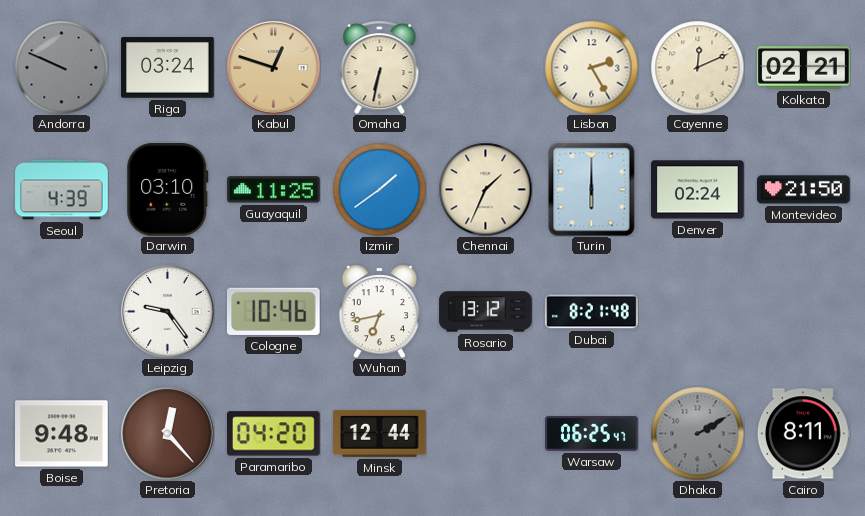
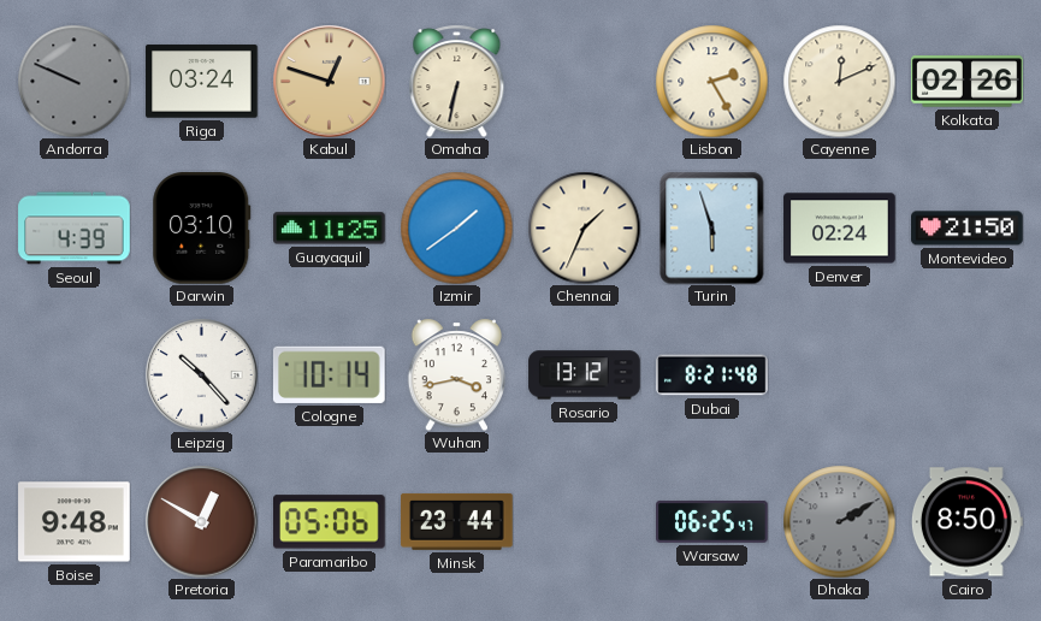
Kolkata: 02:21 -> 02:26
Turin: 6:00 -> 5:57
Leipzig: 9:24 -> 10:23
Cologne: 10:46 -> 10:14
Wuhan: 6:43 -> 3:43
Pretoria: 12:23 -> 12:50
Paramaribo: 04:20 -> 05:06
Minsk: 12:44 -> 23:44
Cairo: 8:11 -> 8:50
